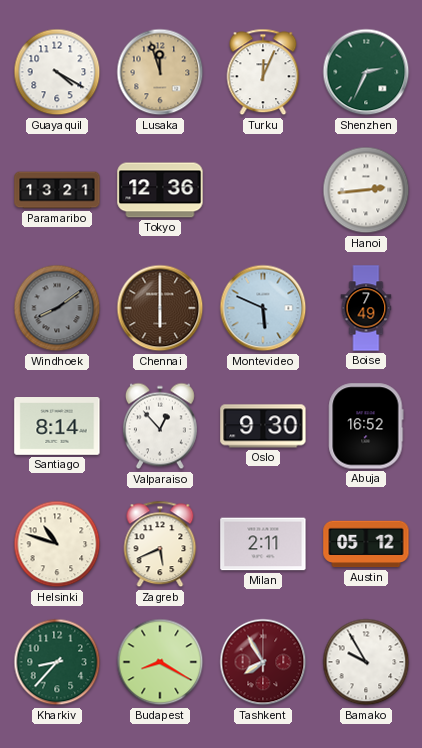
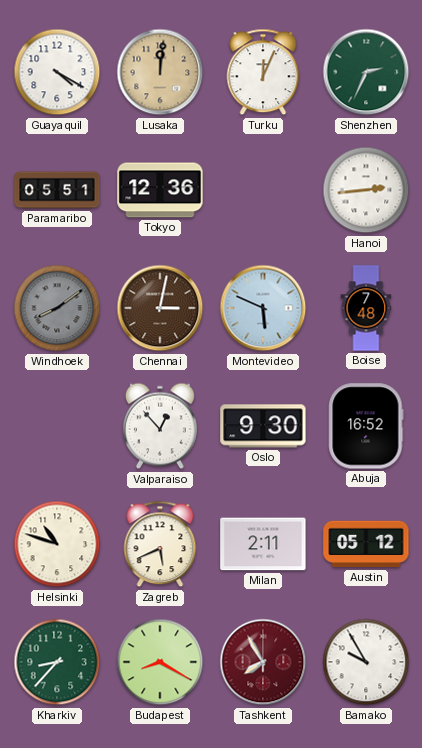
Lusaka: 11:57 -> 12:01
Paramaribo: 13:21 -> 05:51
Chennai: 6:00 -> 3:02
Boise: 7:49 -> 7:48
Santiago: 8:14 -> none
